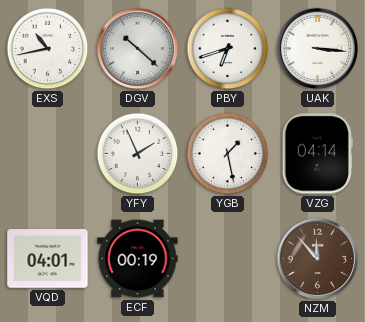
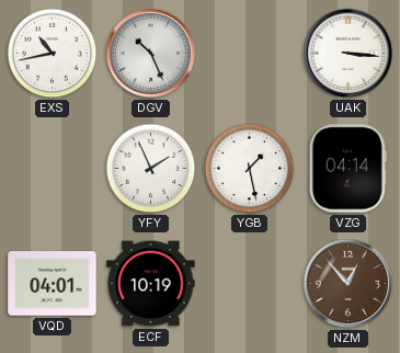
DGV: 10:22 -> 10:26
PBY: 6:42 -> none
ECF: 00:19 -> 10:19
NZM: 11:53 -> 12:53
